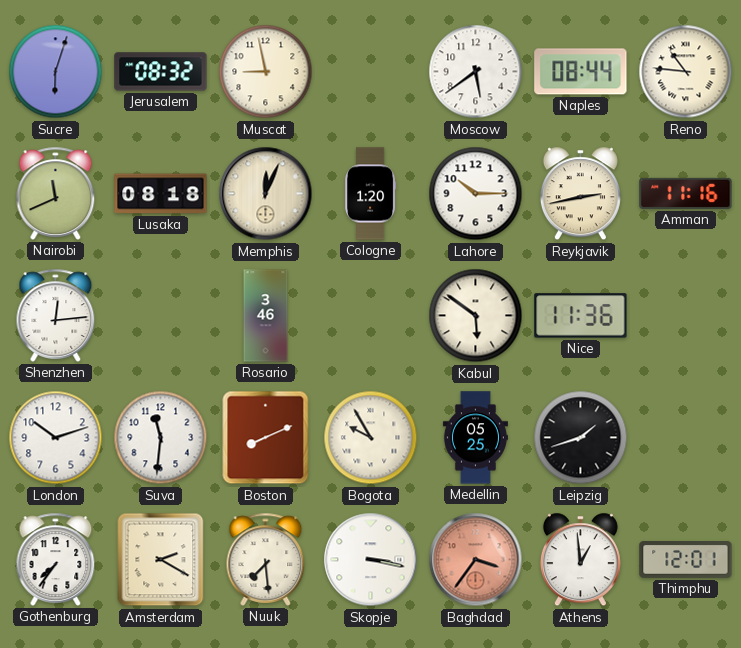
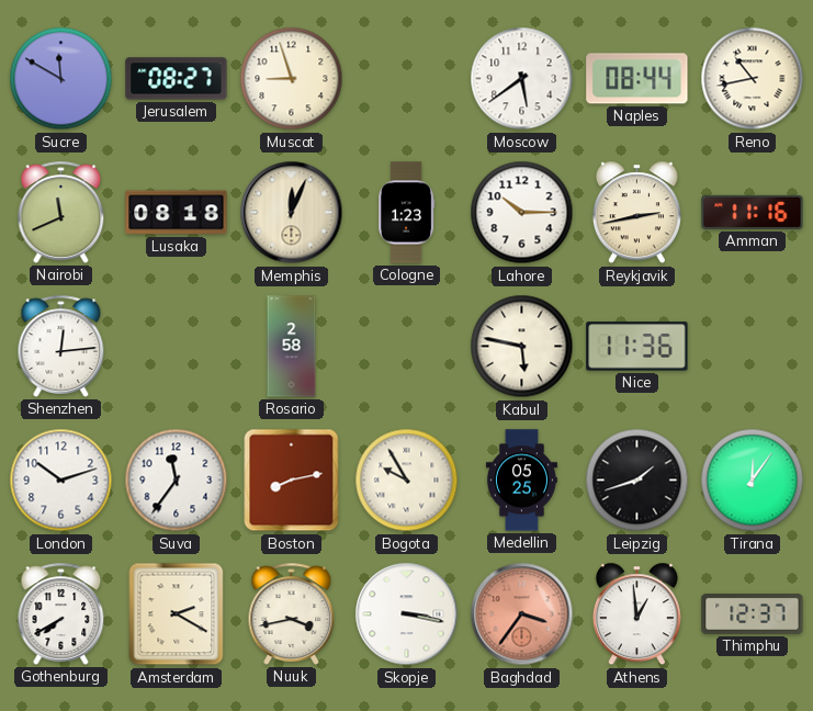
Sucre: 6:03 -> 11:50
Jerusalem: 08:32 -> 08:27
Muscat: 8:58 -> 8:57
Reno: 10:46 -> 10:43
Cologne: 1:20 -> 1:23
Rosario: 3:46 -> 2:58
Kabul: 5:51 -> 5:47
Suva: 11:31 -> 11:36
Boston: 8:11 -> 8:13
Tirana: none -> 12:06
Gothenburg: 7:36 -> 7:40
Nuuk: 7:29 -> 3:43
Thimphu: 12:01 -> 12:37
